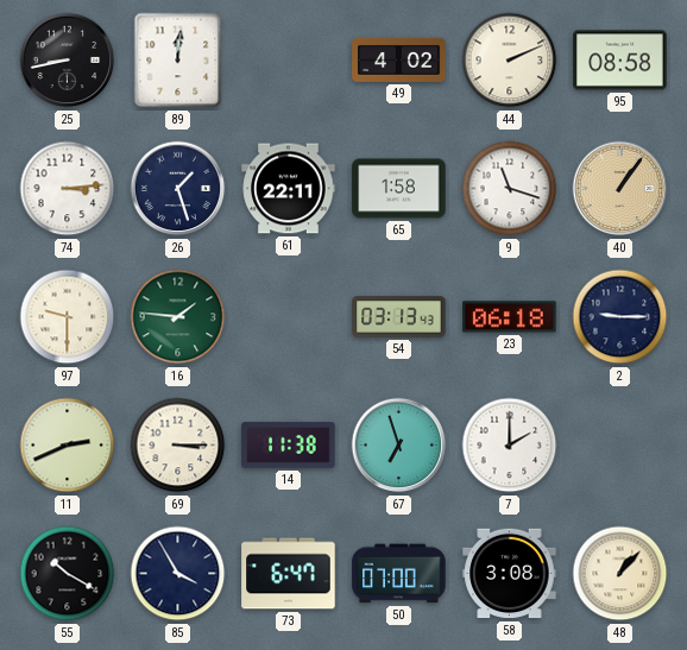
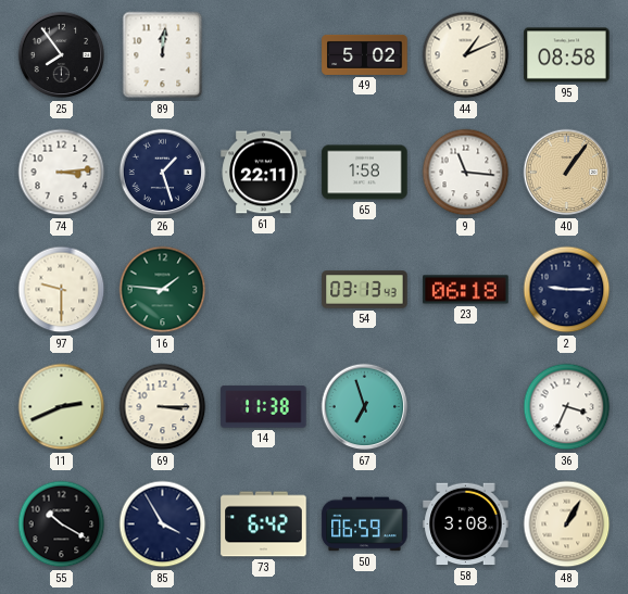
25: 8:43 -> 7:54
49: 4:02 -> 5:02
44: 2:11 -> 1:11
9: 11:18 -> 11:16
7: 2:00 -> none
36: none -> 3:34
73: 6:47 -> 6:42
50: 07:00 -> 06:59
48: 1:07 -> 1:05
